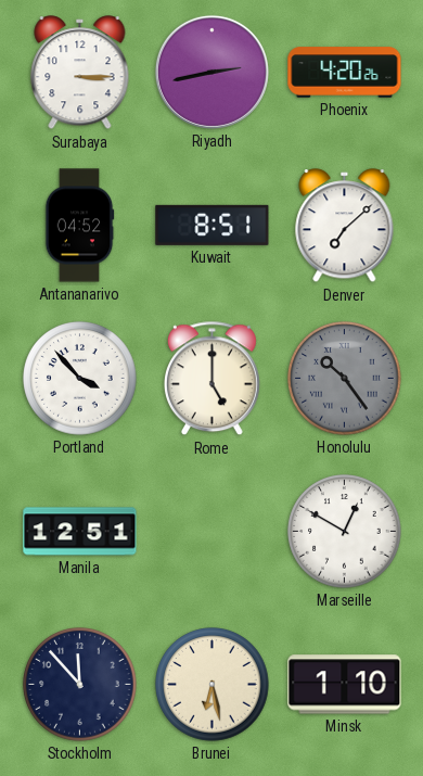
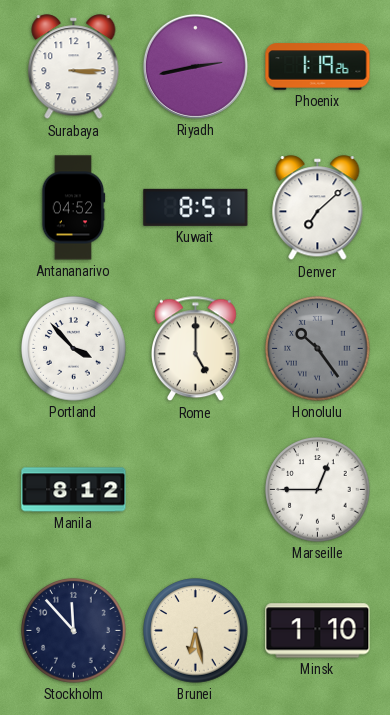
Phoenix: 4:20 -> 1:19
Manila: 12:51 -> 8:12
Marseille: 12:50 -> 12:45
